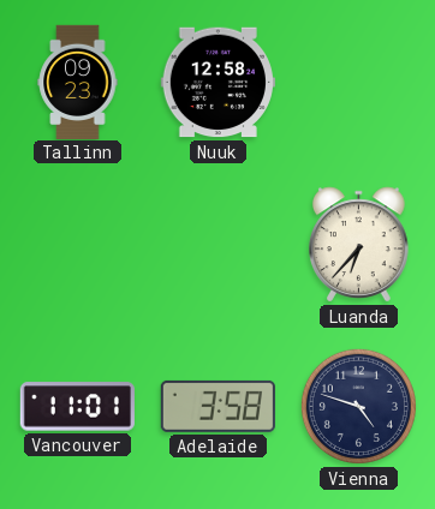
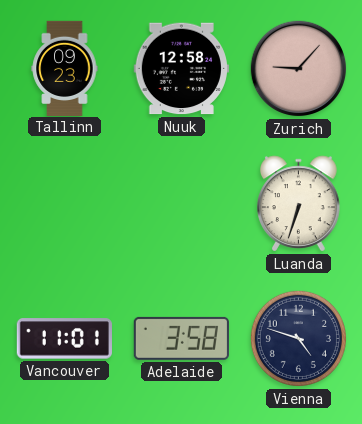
Zurich: none -> 9:07
Luanda: 6:37 -> 6:33
